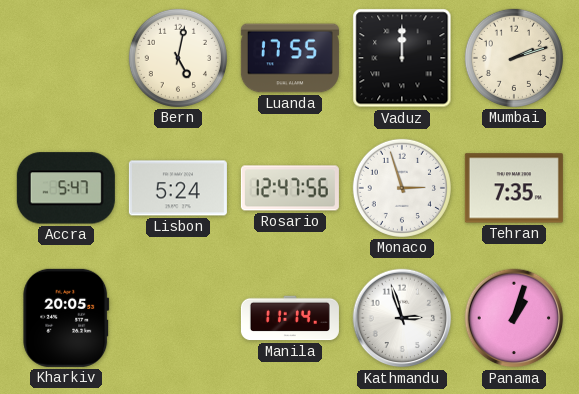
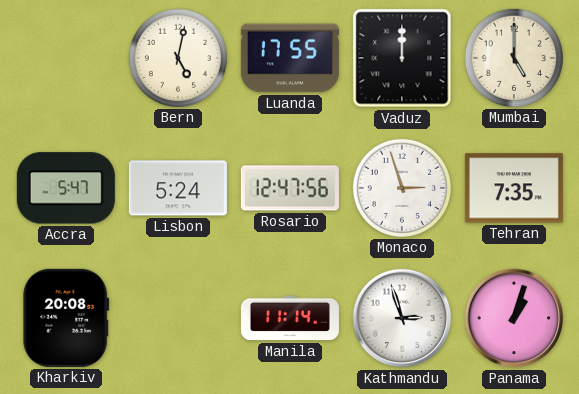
Mumbai: 2:12 -> 5:00
Kharkiv: 20:05 -> 20:08
